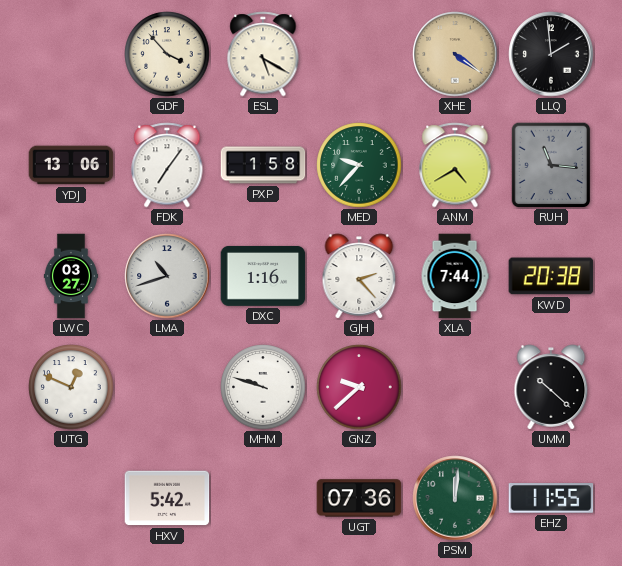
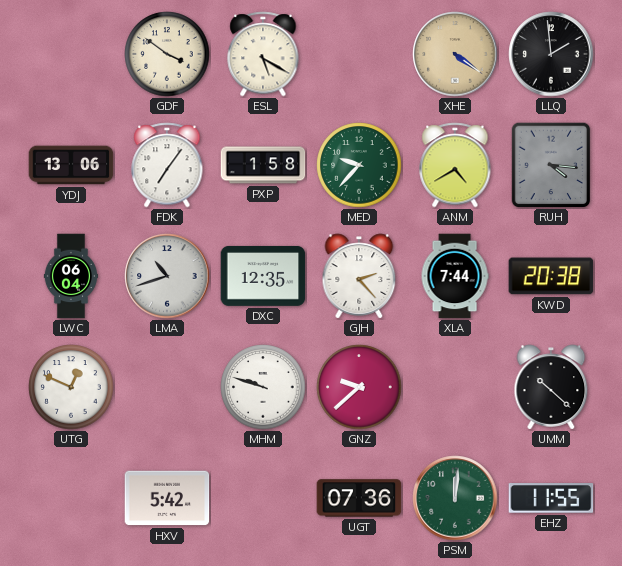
GDF: 3:53 -> 3:51
RUH: 11:16 -> 4:16
LWC: 03:27 -> 06:04
DXC: 1:16 -> 12:35
